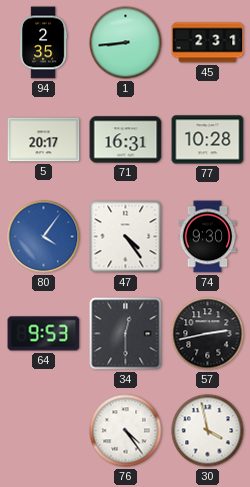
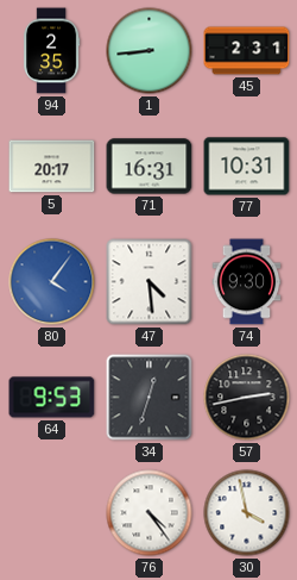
77: 10:28 -> 10:31
47: 4:24 -> 4:29
34: 12:30 -> 12:33
